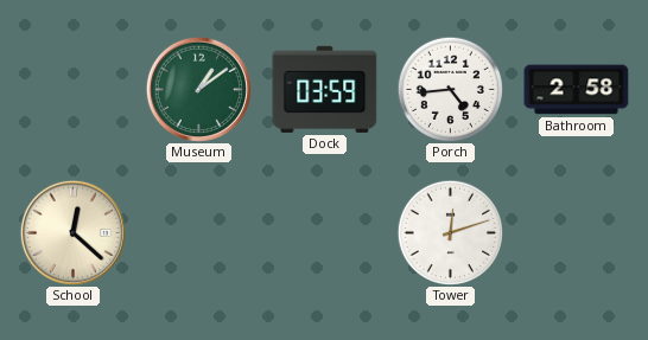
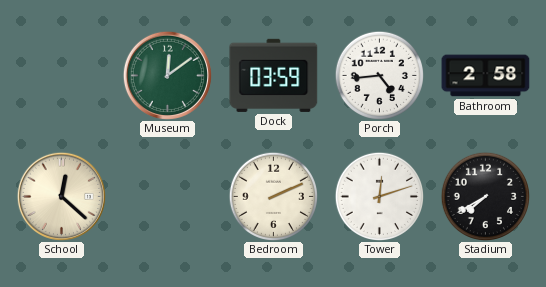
Museum: 1:09 -> 12:09
Bedroom: none -> 2:11
Stadium: none -> 7:40
